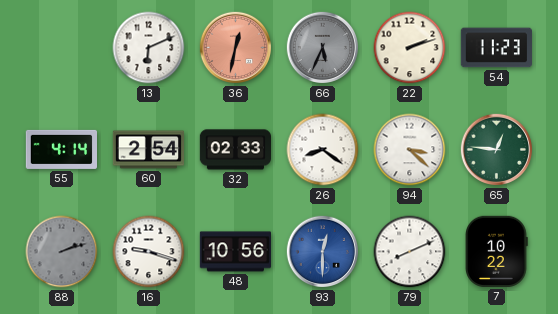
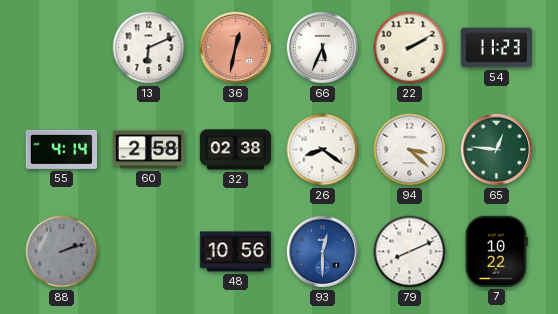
66 dial: grey -> white
22: 2:12 -> 2:10
60: 2:54 -> 2:58
32: 02:33 -> 02:38
16: 9:18 -> none
